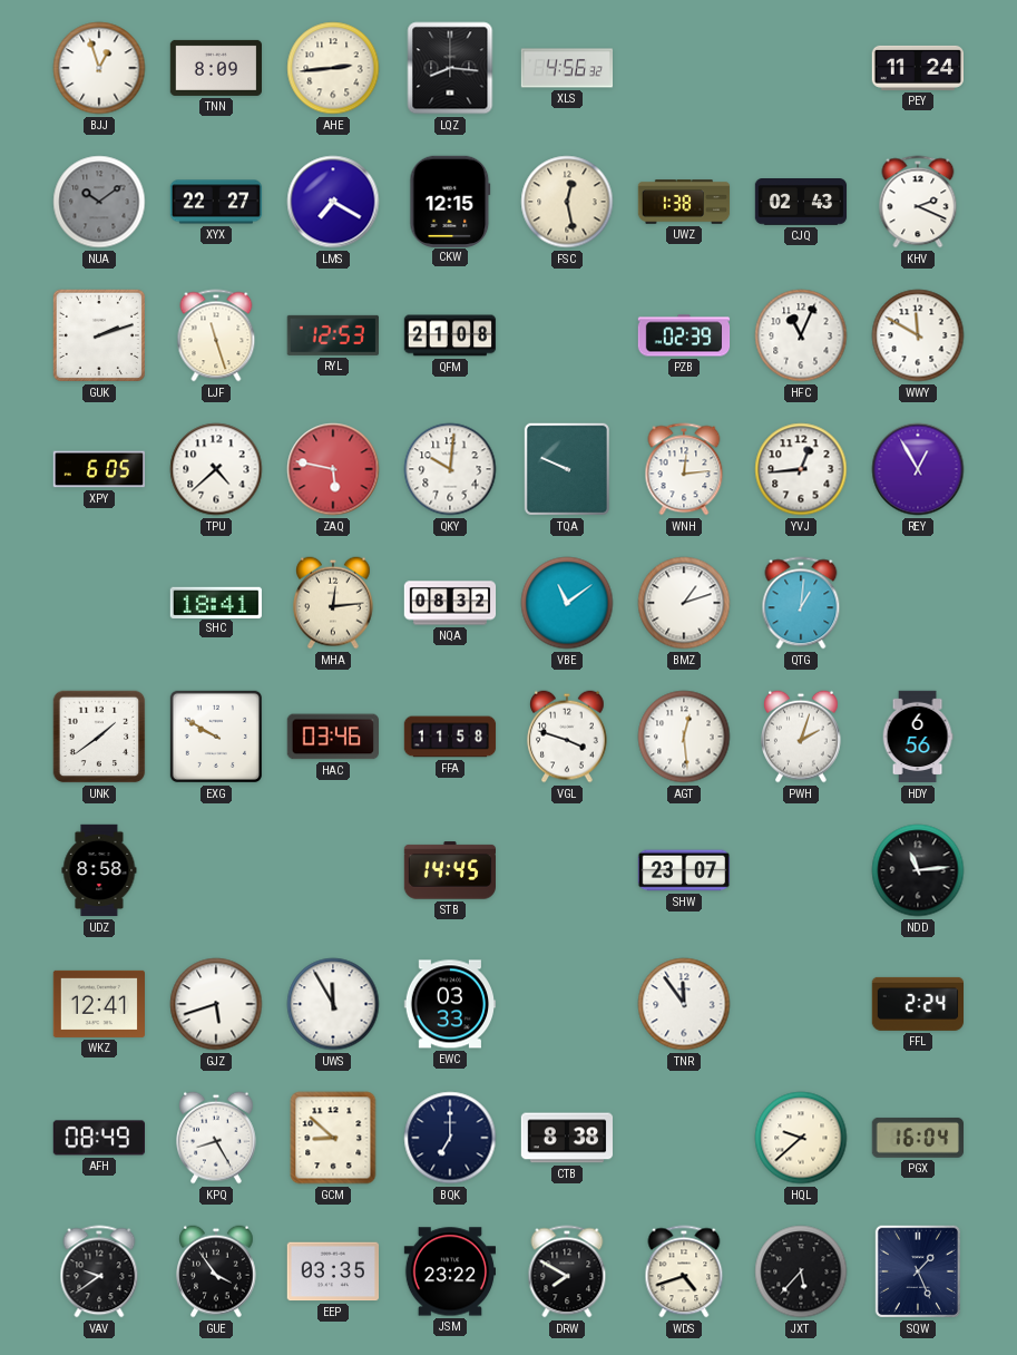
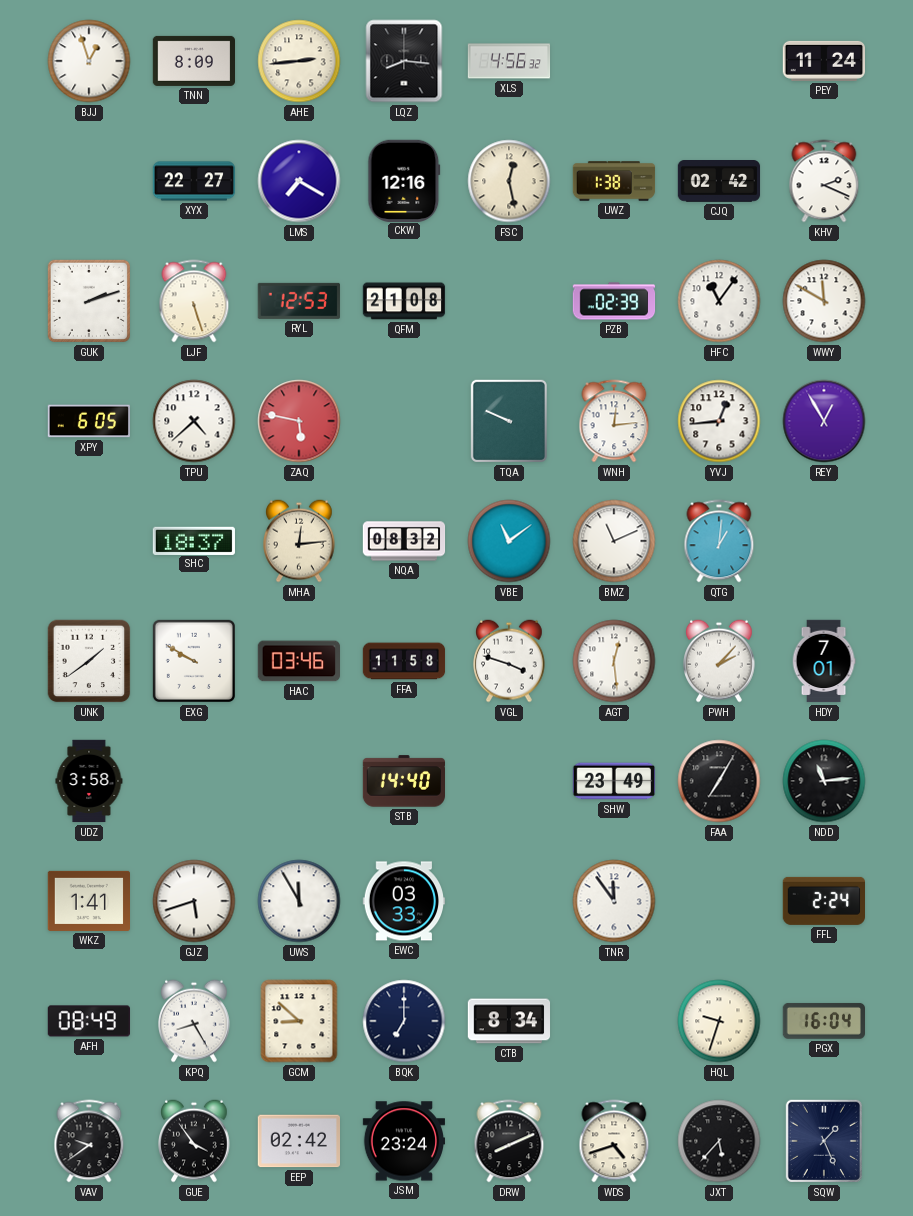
NUA: 10:09 -> none
CKW: 12:15 -> 12:16
CJQ: 02:43 -> 02:42
LJF: 11:27 -> 5:27
HFC: 11:04 -> 11:06
QKY: 10:01 -> none
SHC: 18:41 -> 18:37
BMZ: 1:12 -> 11:11
PWH: 2:03 -> 2:07
HDY: 6:56 -> 7:01
UDZ: 8:58 -> 3:58
STB: 14:45 -> 14:40
SHW: 23:07 -> 23:49
FAA: none -> 7:05
WKZ: 12:41 -> 1:41
CTB: 8:38 -> 8:34
HQL: 9:38 -> 9:33
EEP: 03:35 -> 02:42
JSM: 23:22 -> 23:24
DRW: 7:50 -> 8:11
